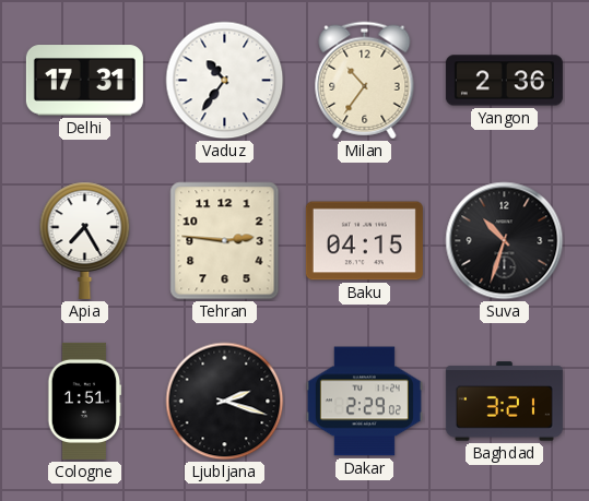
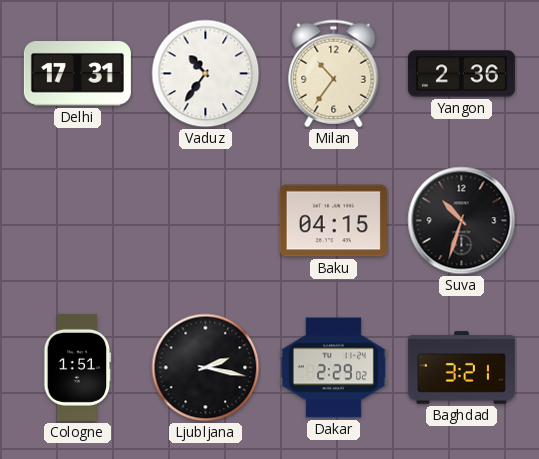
Apia: 7:25 -> none
Tehran: 2:46 -> none
Ljubljana: 2:18 -> 2:17
